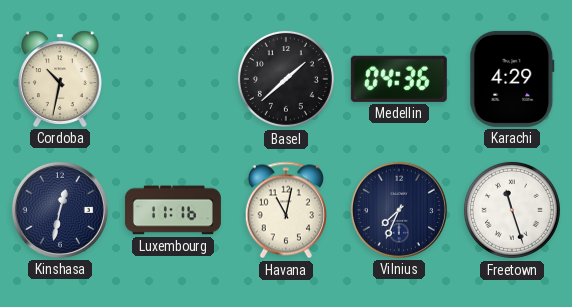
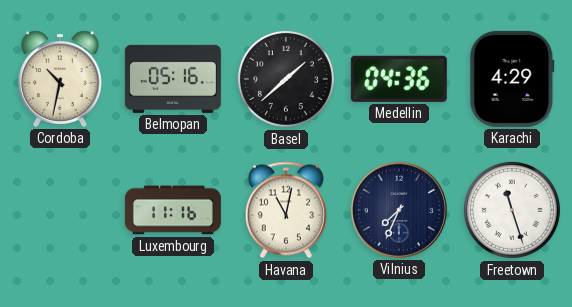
Belmopan: none -> 05:16
Kinshasa: 12:32 -> none
